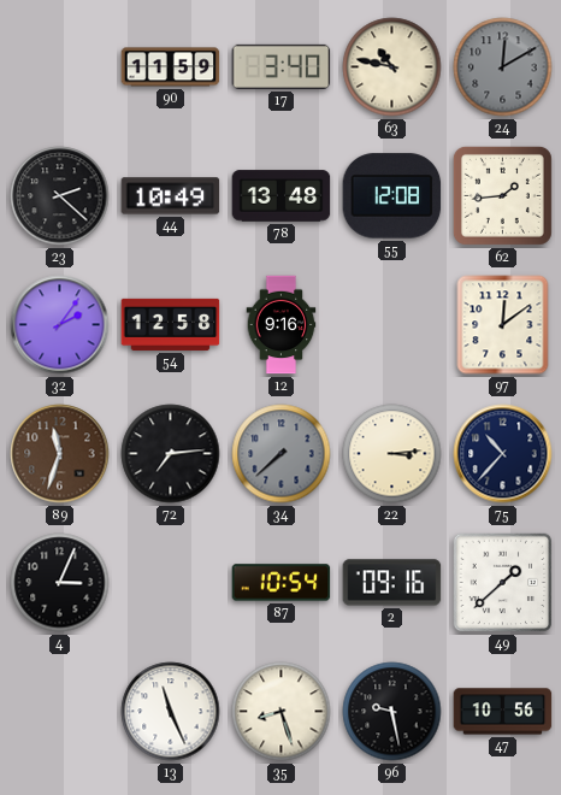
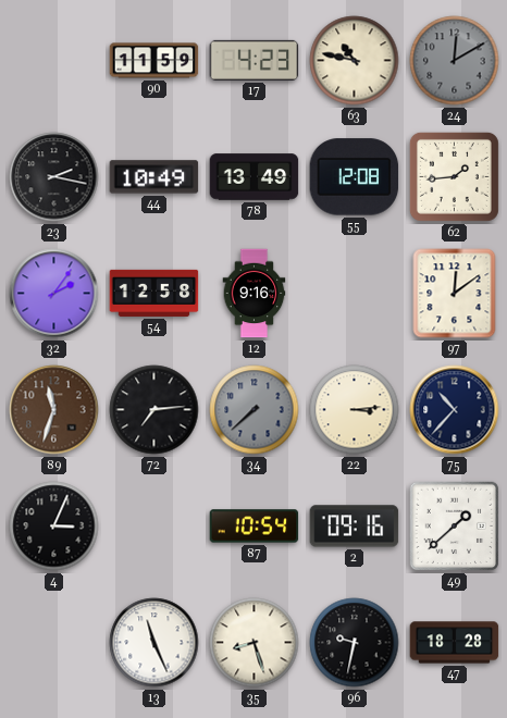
17: 3:40 -> 4:23
23: 2:22 -> 2:17
78: 13:48 -> 13:49
96: 9:28 -> 9:32
47: 10:56 -> 18:28
